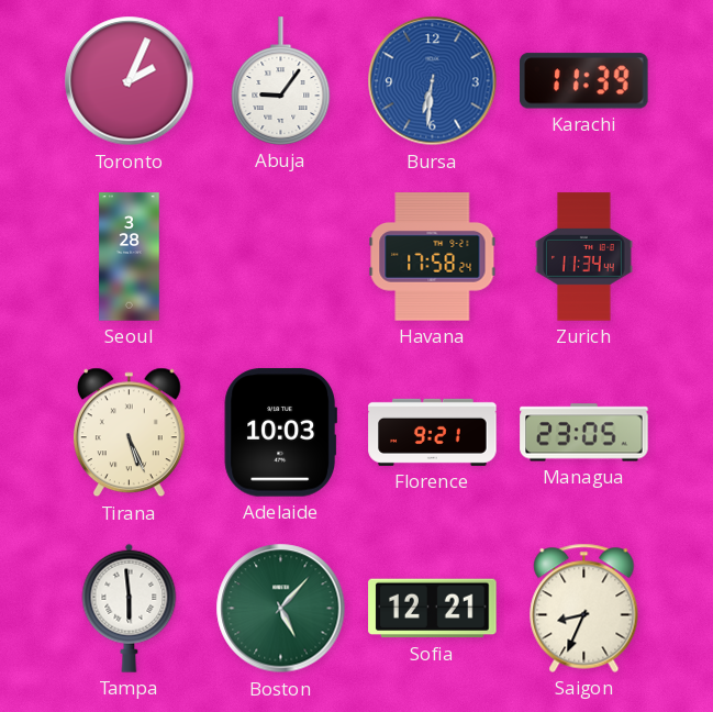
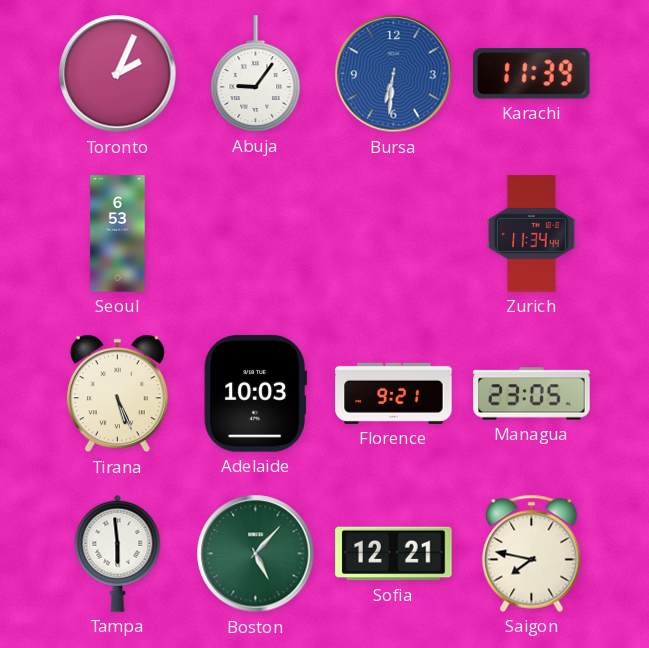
Seoul: 3:28 -> 6:53
Havana: 17:58 -> none
Saigon: 8:34 -> 7:47
